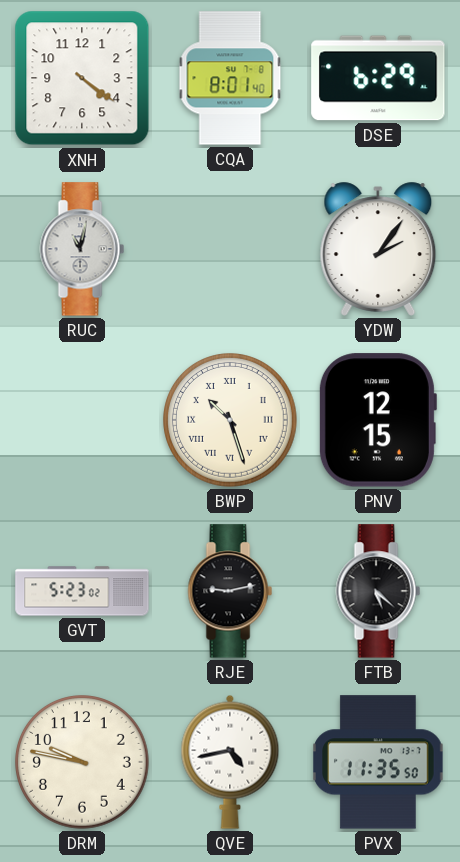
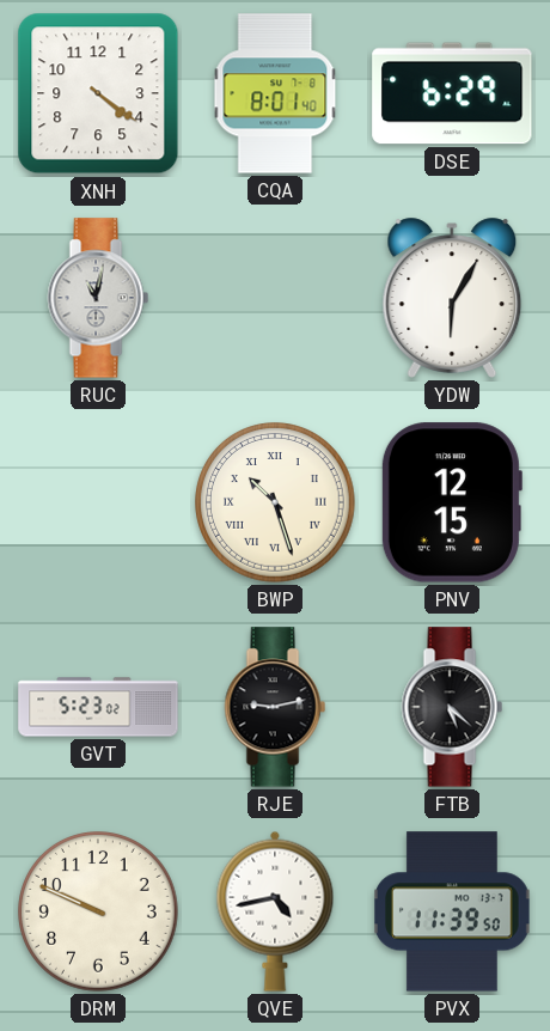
YDW: 2:06 -> 6:05
DRM: 9:47 -> 9:49
PVX: 11:35 -> 11:39
